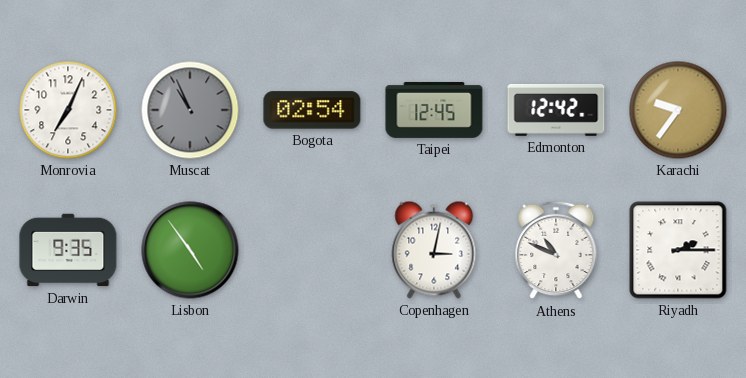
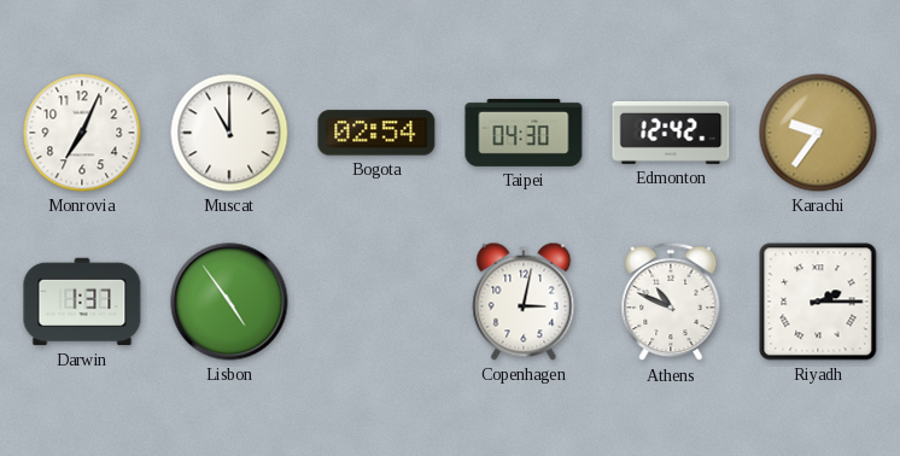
Muscat: 10:56 -> 11:00
Muscat dial: grey -> white
Taipei: 12:45 -> 04:30
Darwin: 9:35 -> 1:37
